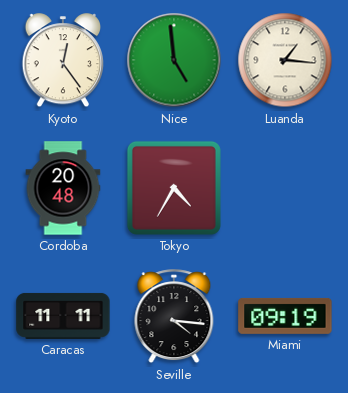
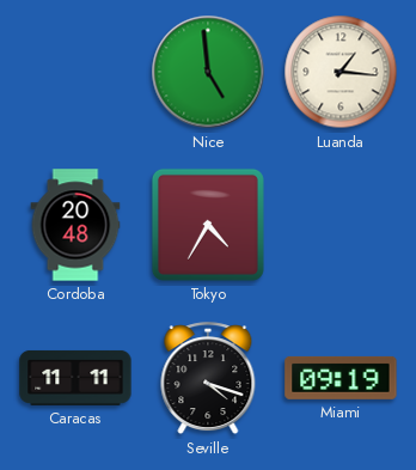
Kyoto: 12:24 -> none
Seville: 4:16 -> 4:18
